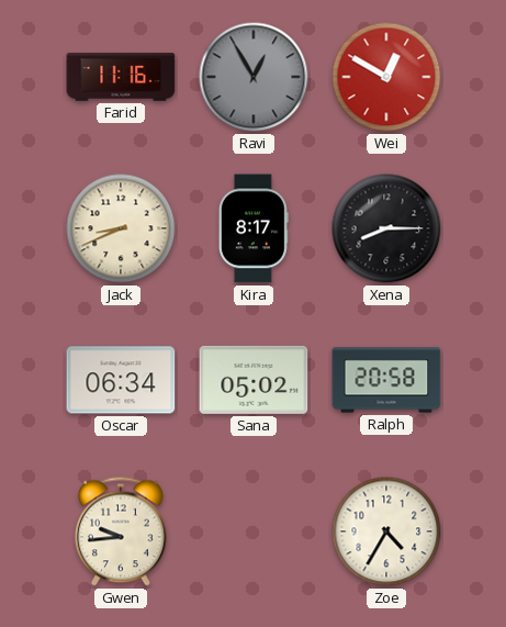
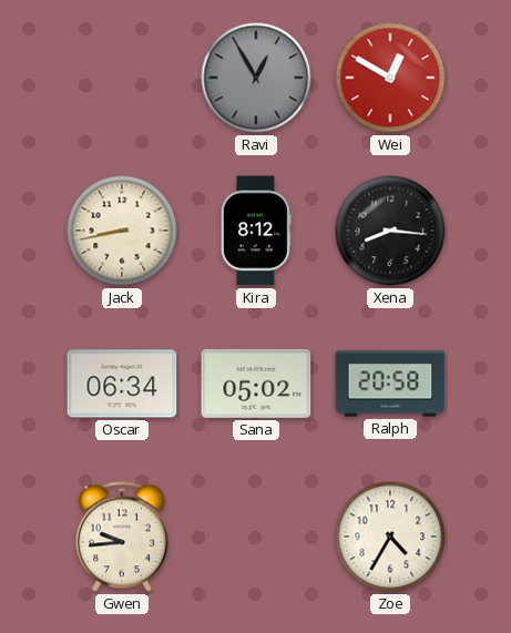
Farid: 11:16 -> none
Jack: 8:41 -> 8:43
Kira: 8:17 -> 8:12
Xena: 8:15 -> 8:16
